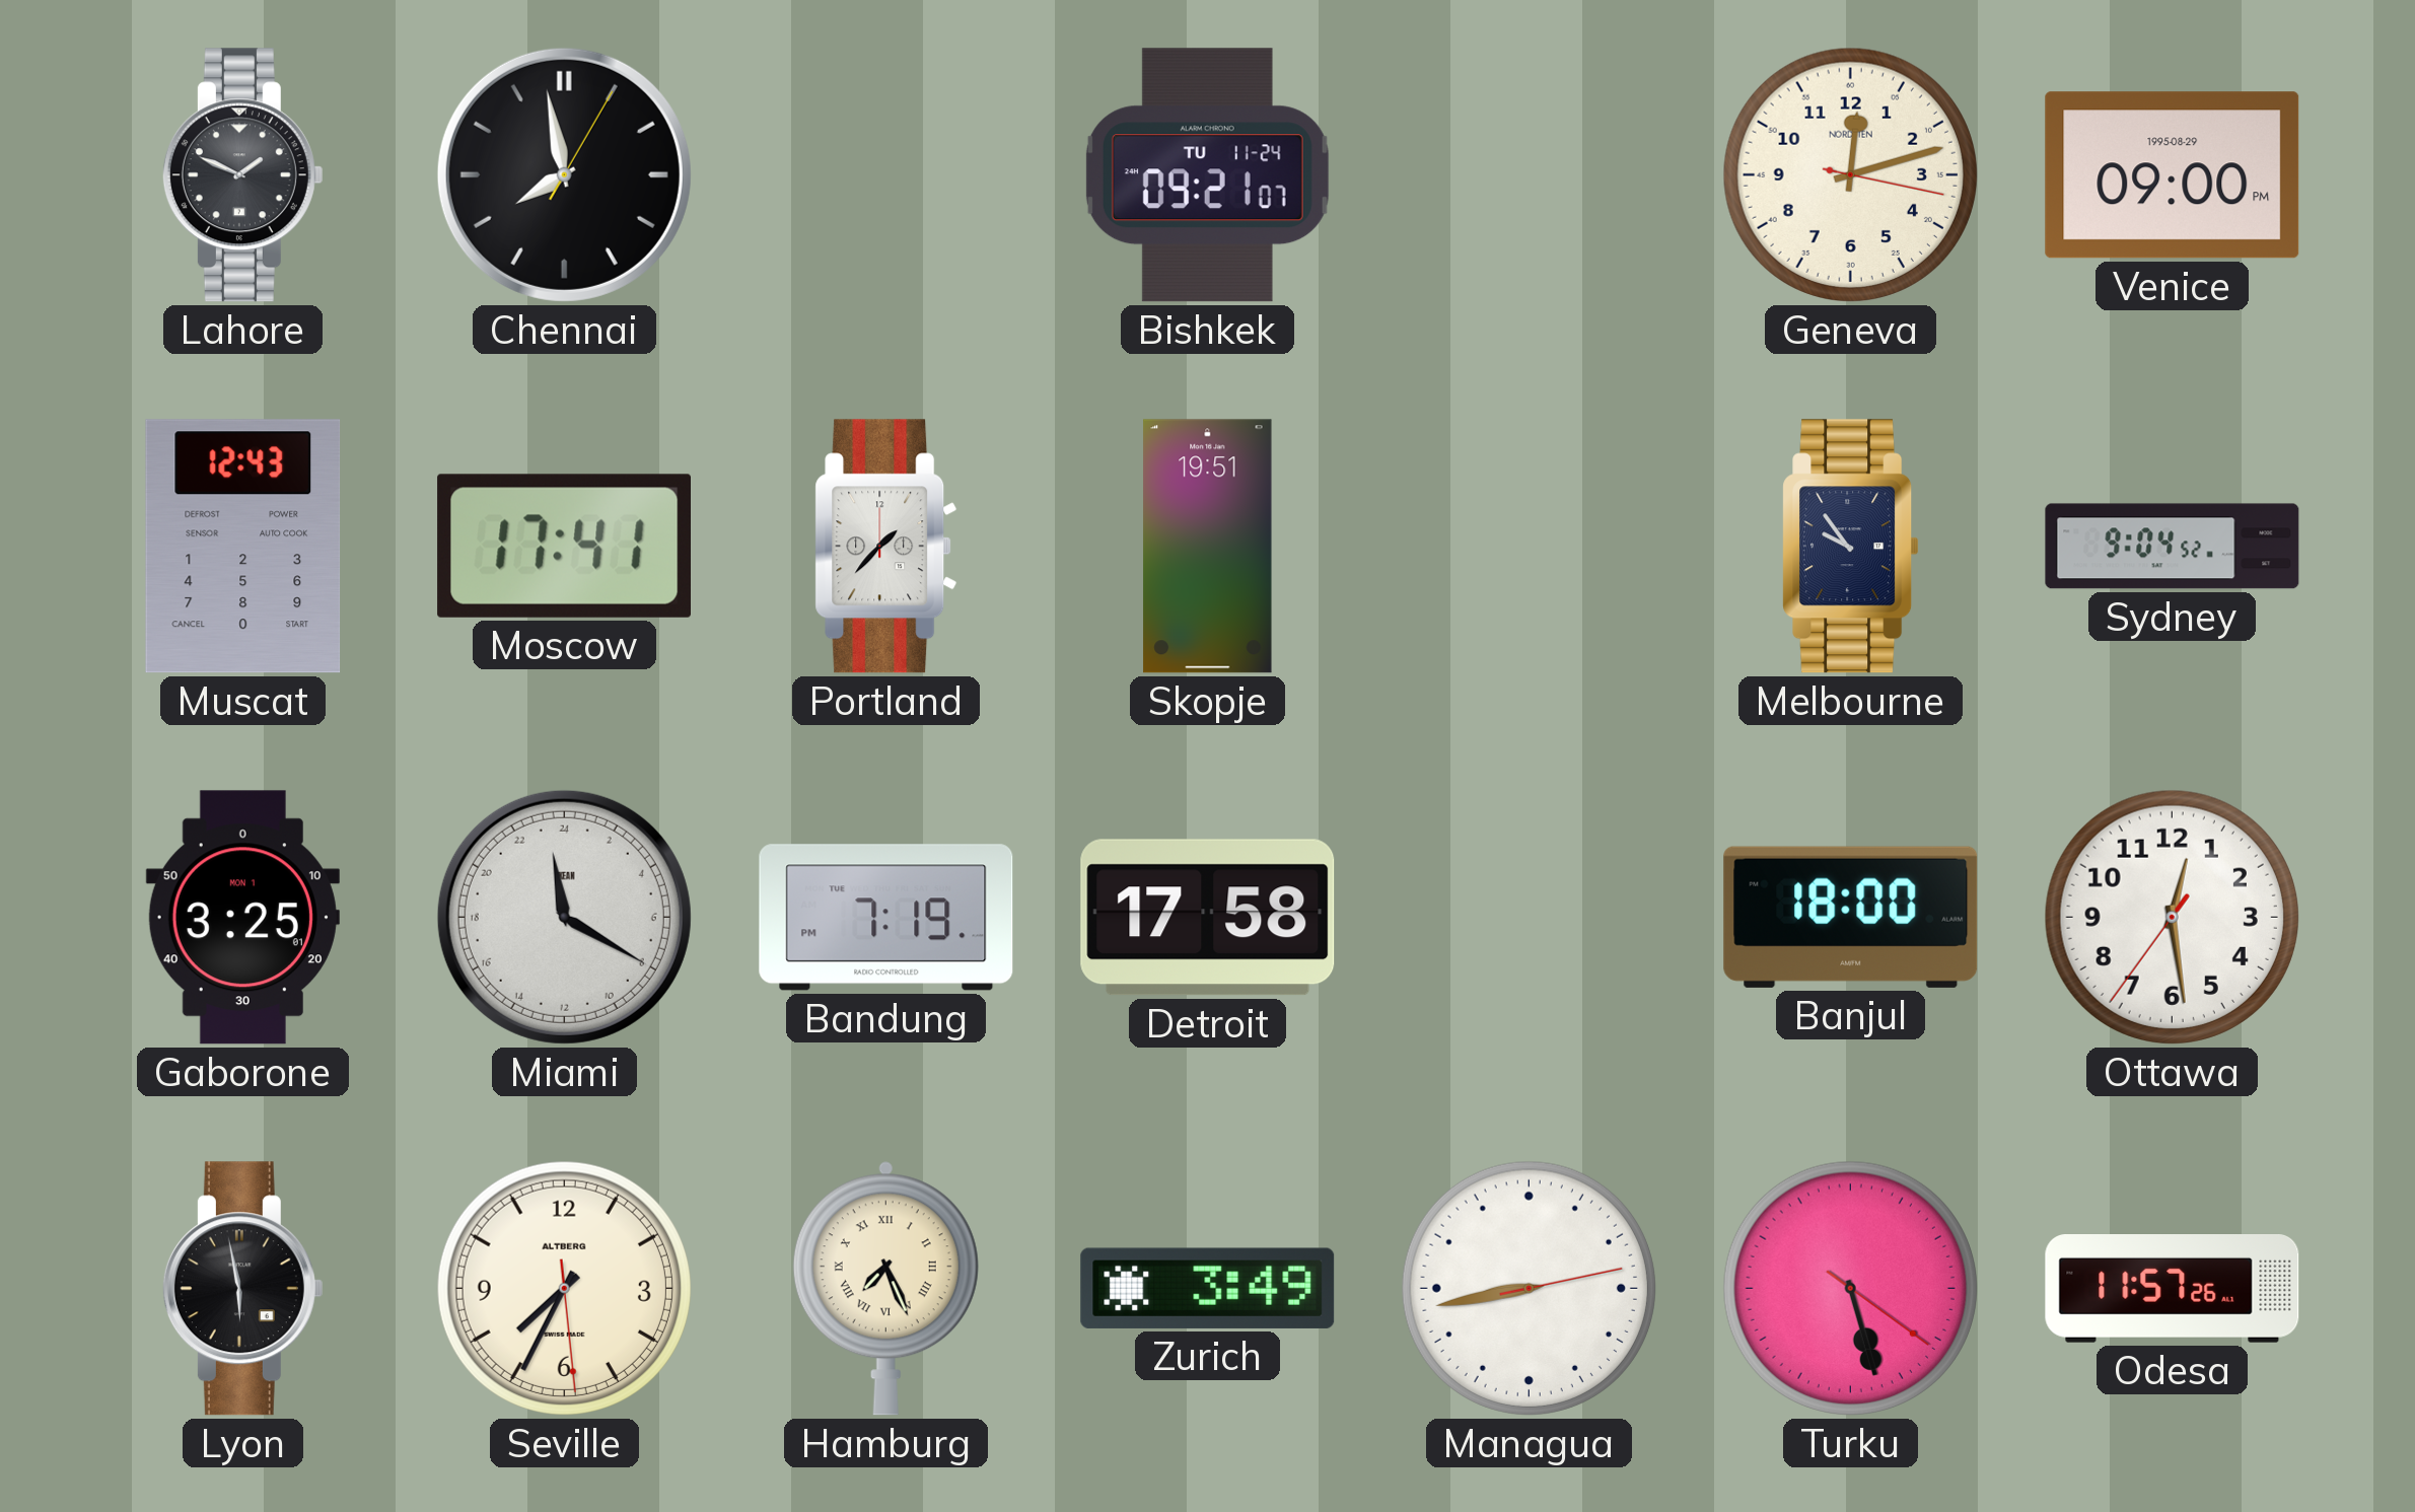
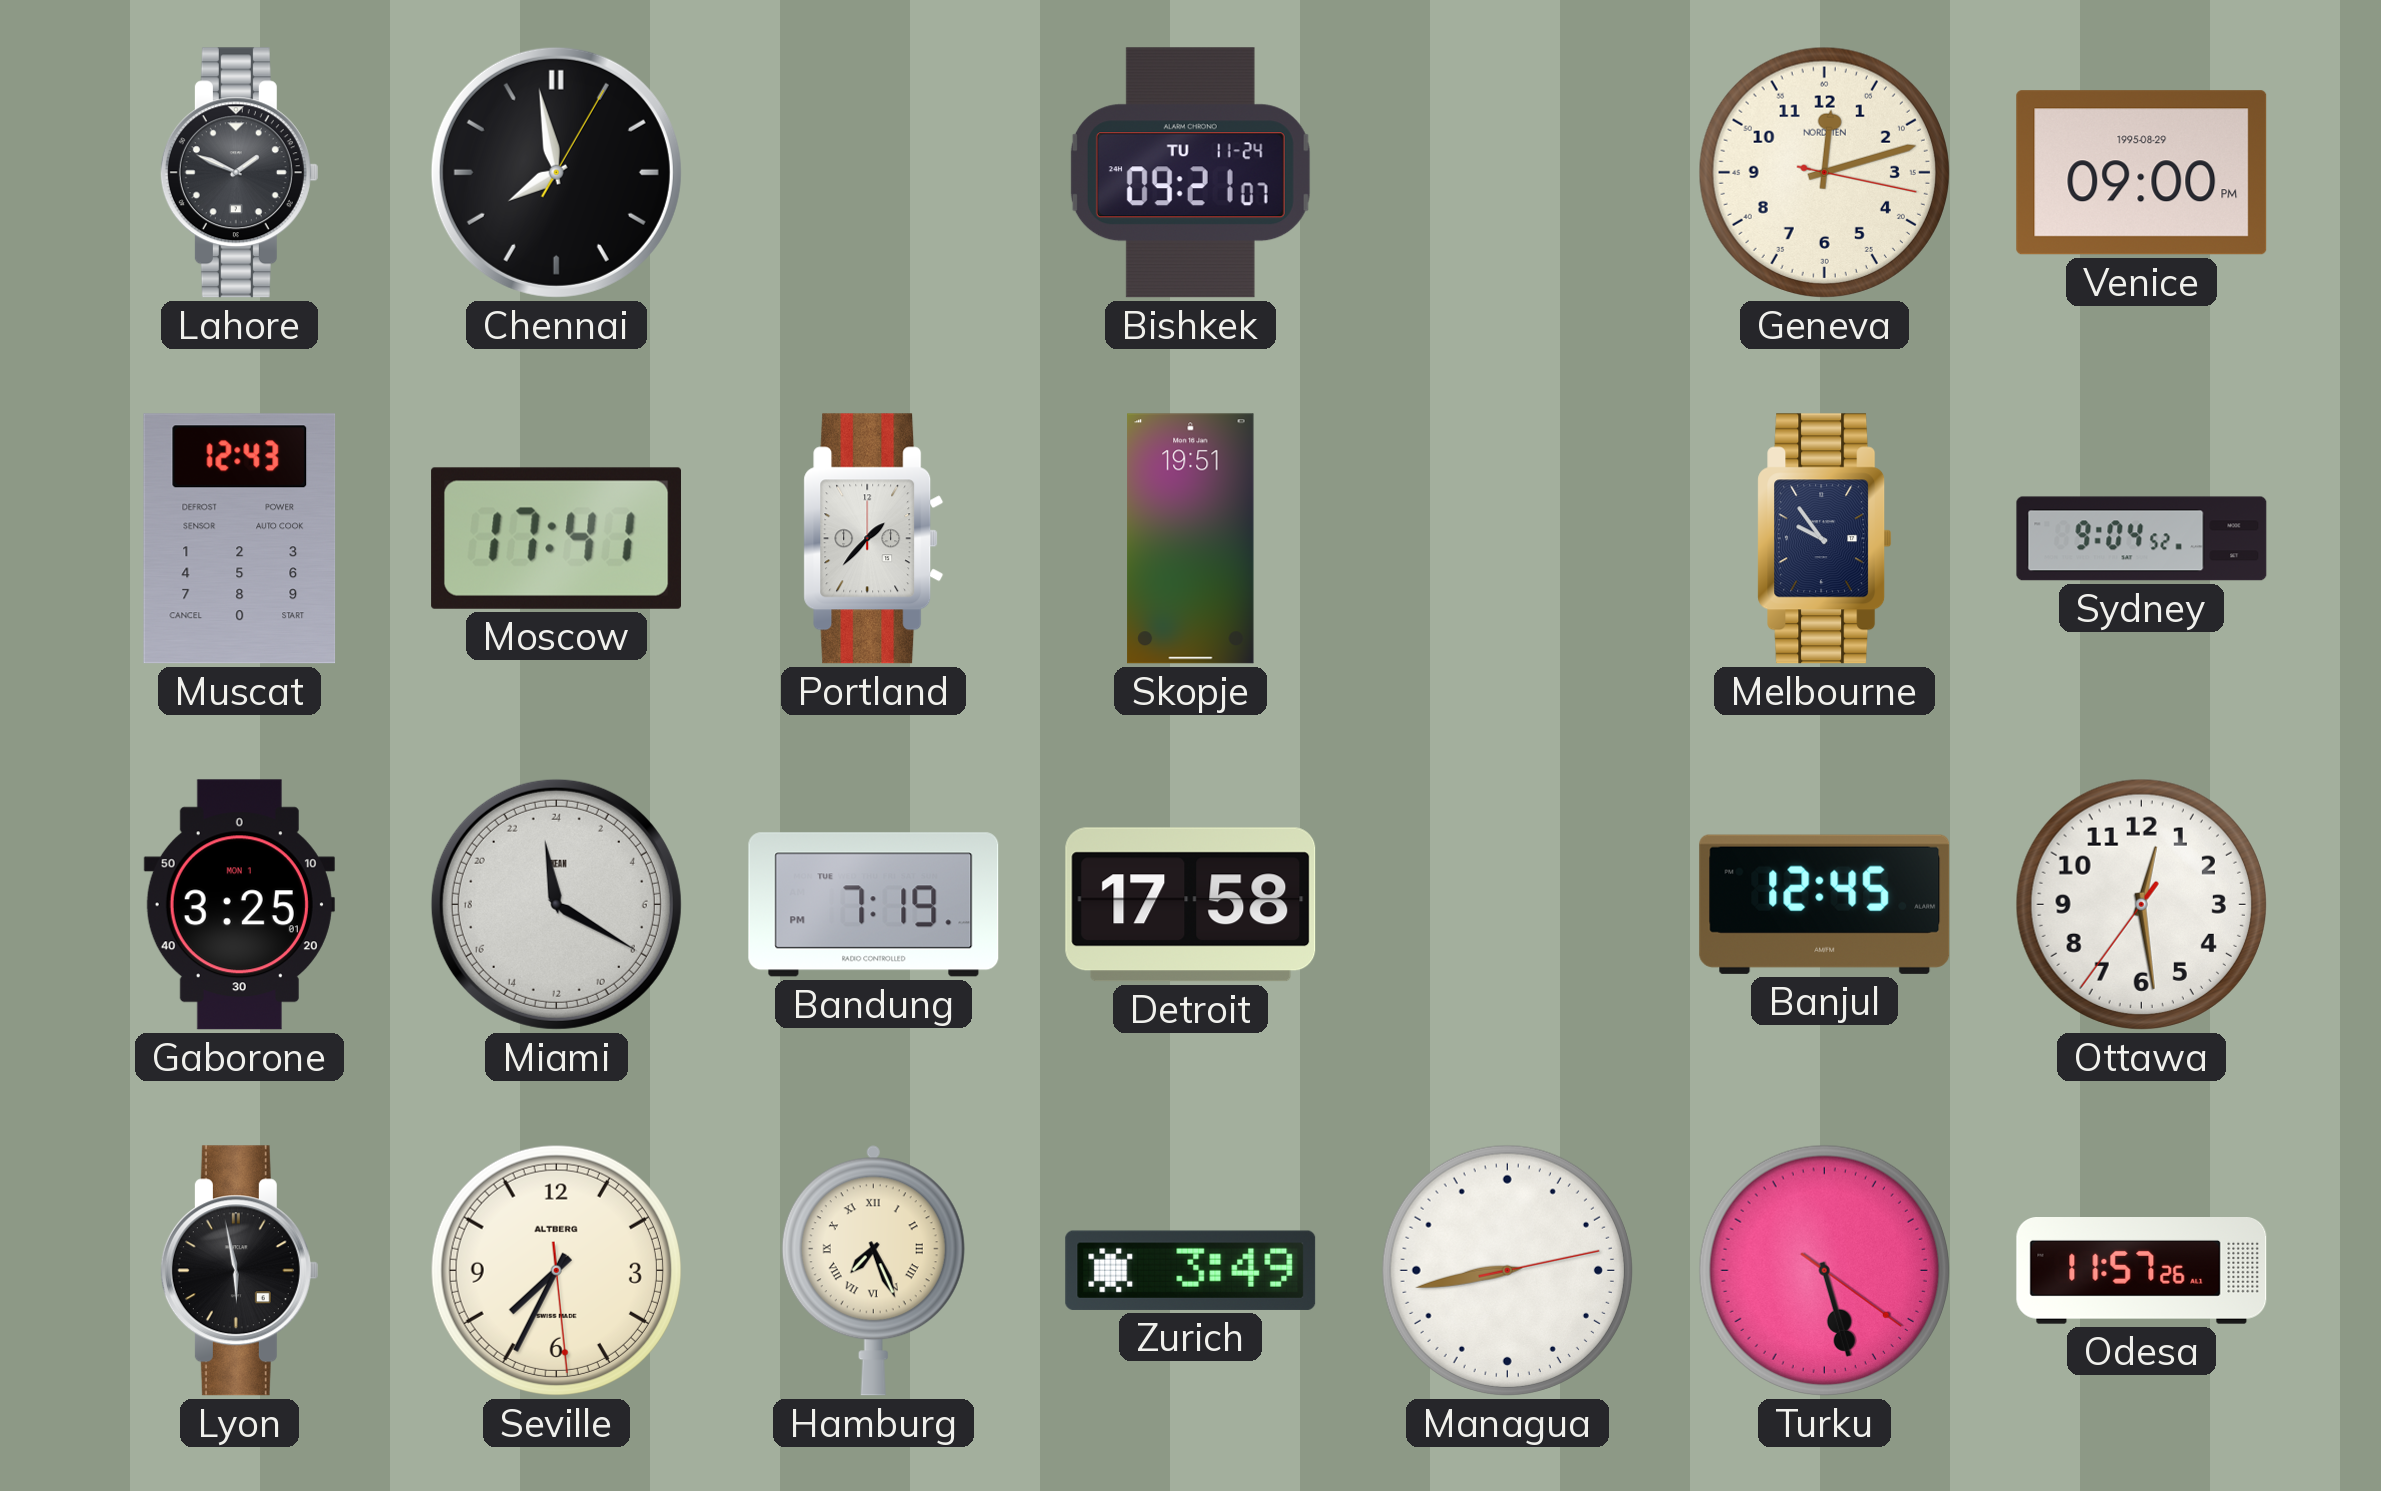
Banjul: 18:00 -> 12:45
